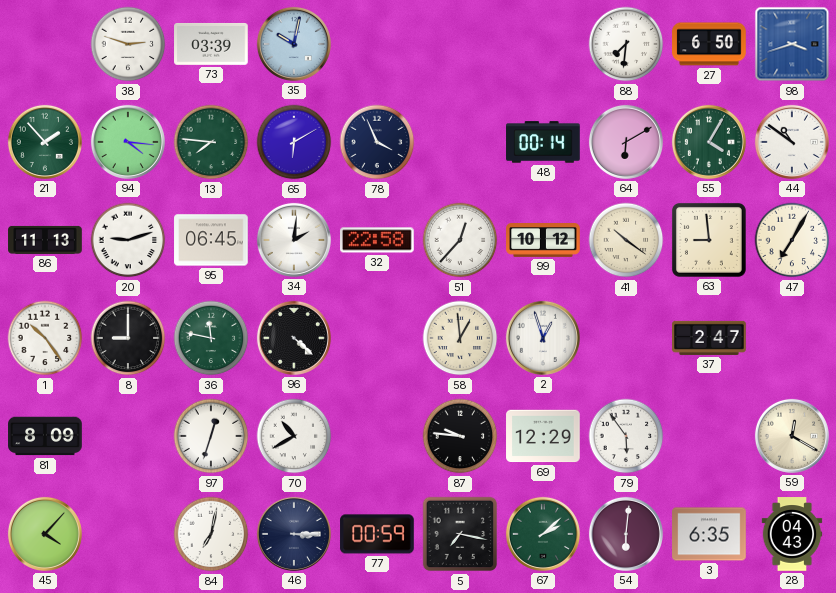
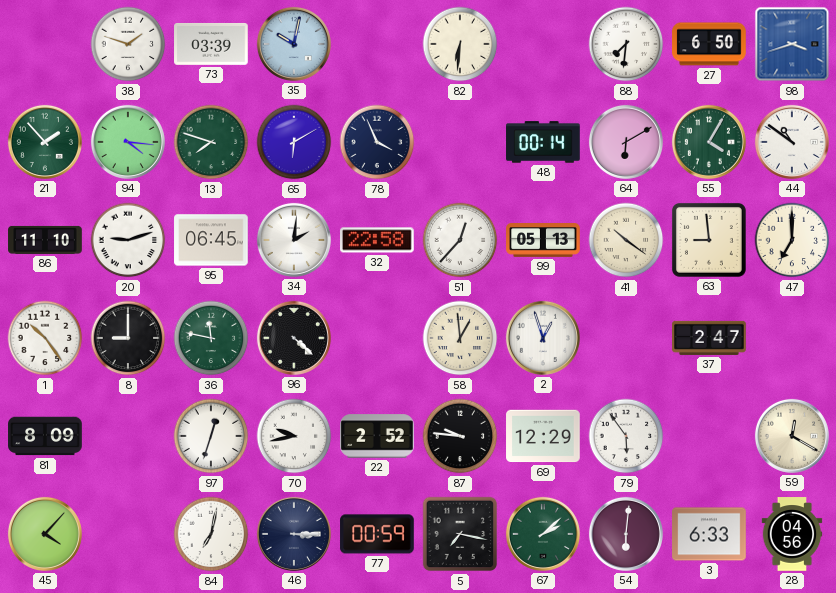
38: 2:48 -> 1:48
82: none -> 6:31
13: 7:46 -> 7:48
86: 11:13 -> 11:10
99: 10:12 -> 05:13
47: 7:05 -> 7:00
70: 10:40 -> 9:43
22: none -> 2:52
3: 6:35 -> 6:33
28: 04:43 -> 04:56
